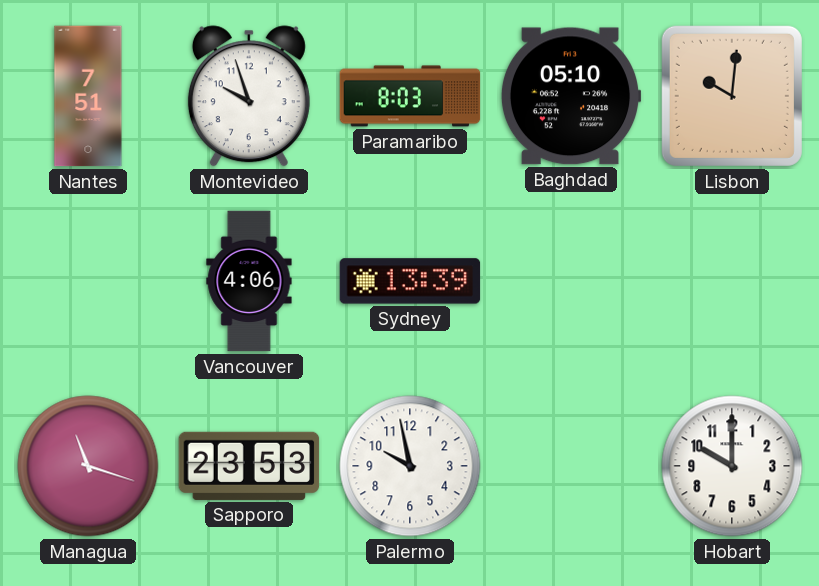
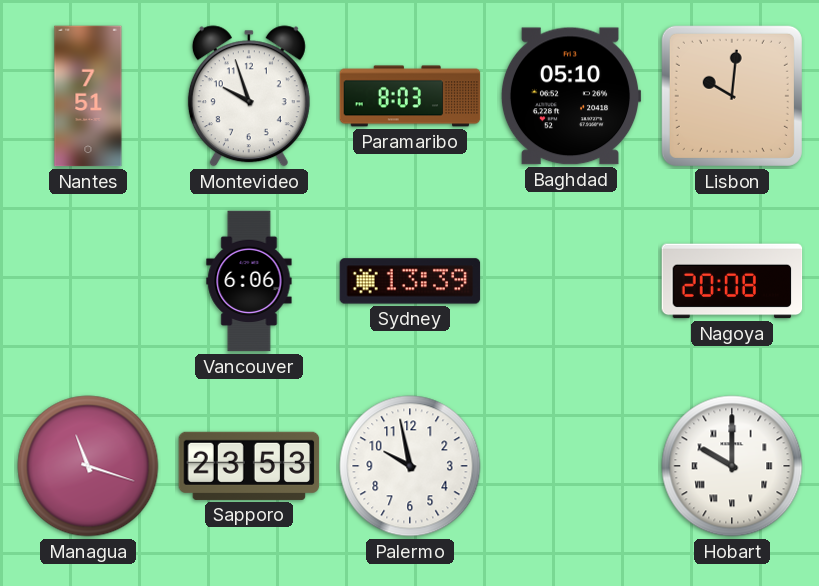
Vancouver: 4:06 -> 6:06
Nagoya: none -> 20:08
Hobart numerals: Arabic -> Roman
